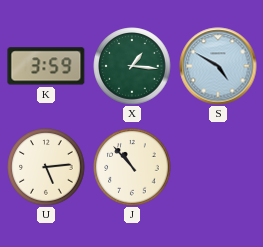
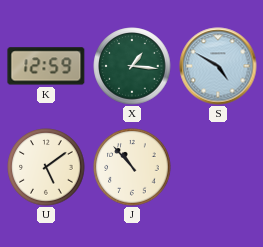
K: 3:59 -> 12:59
U: 5:14 -> 5:09
